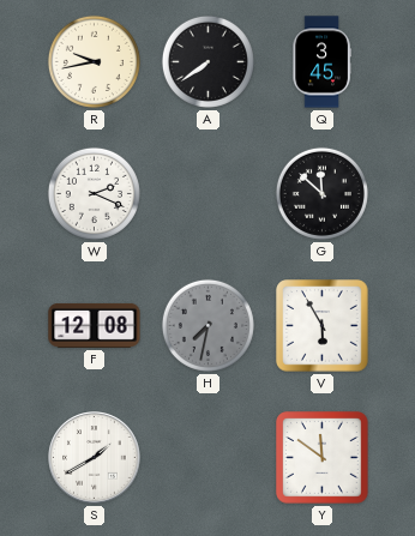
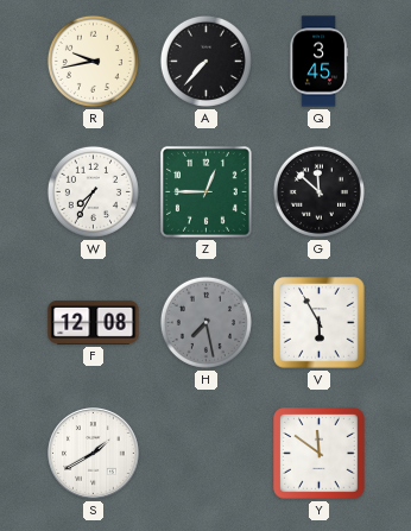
A: 7:39 -> 7:37
W: 2:19 -> 7:35
Z: none -> 12:45
H: 7:32 -> 7:28
